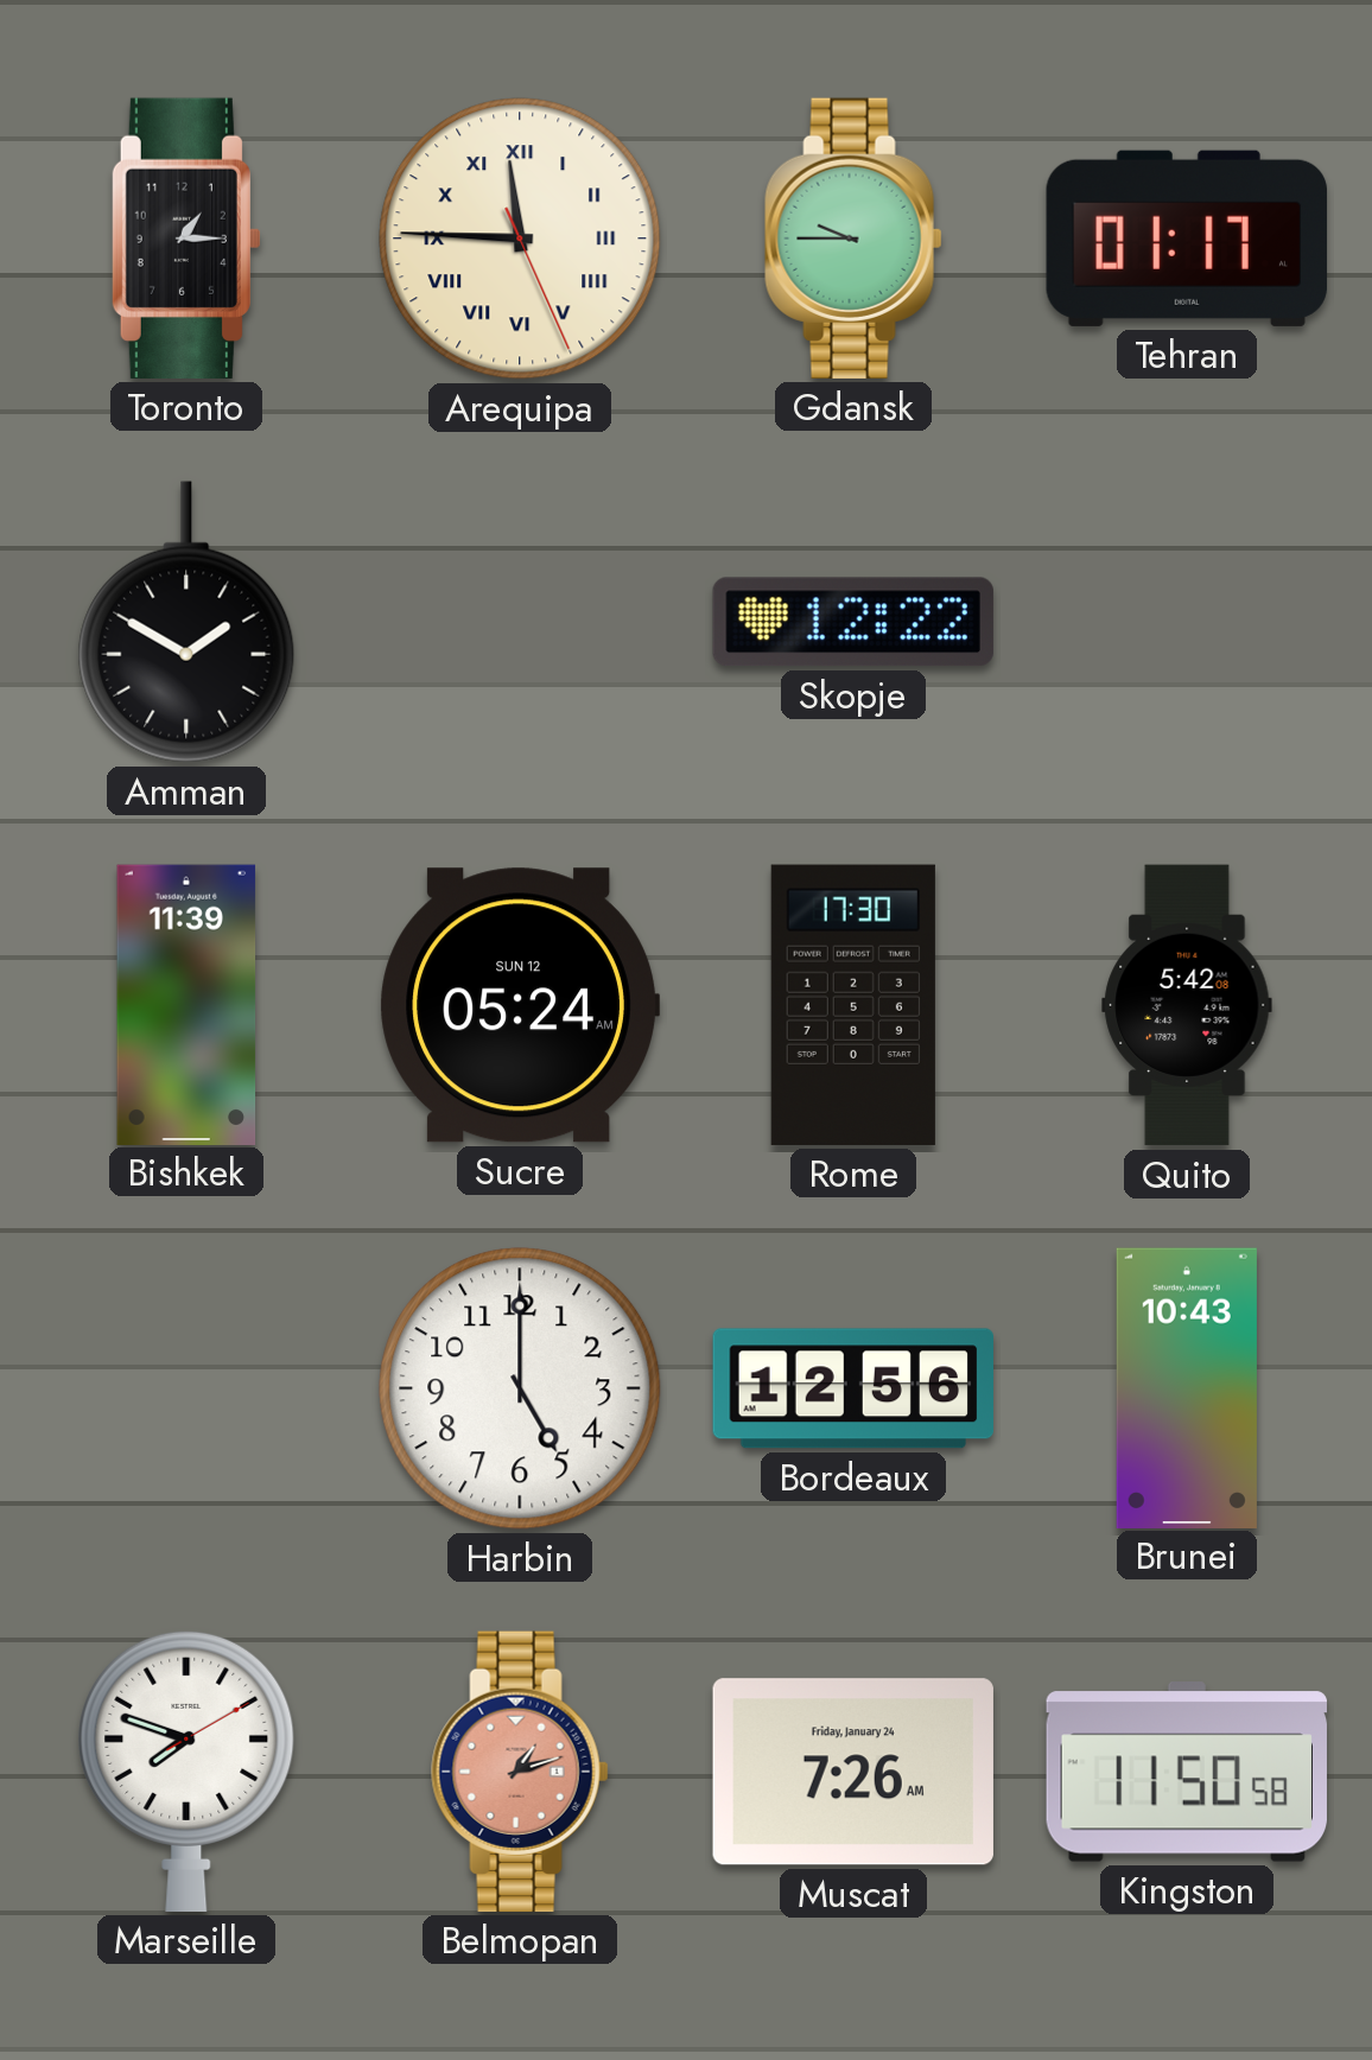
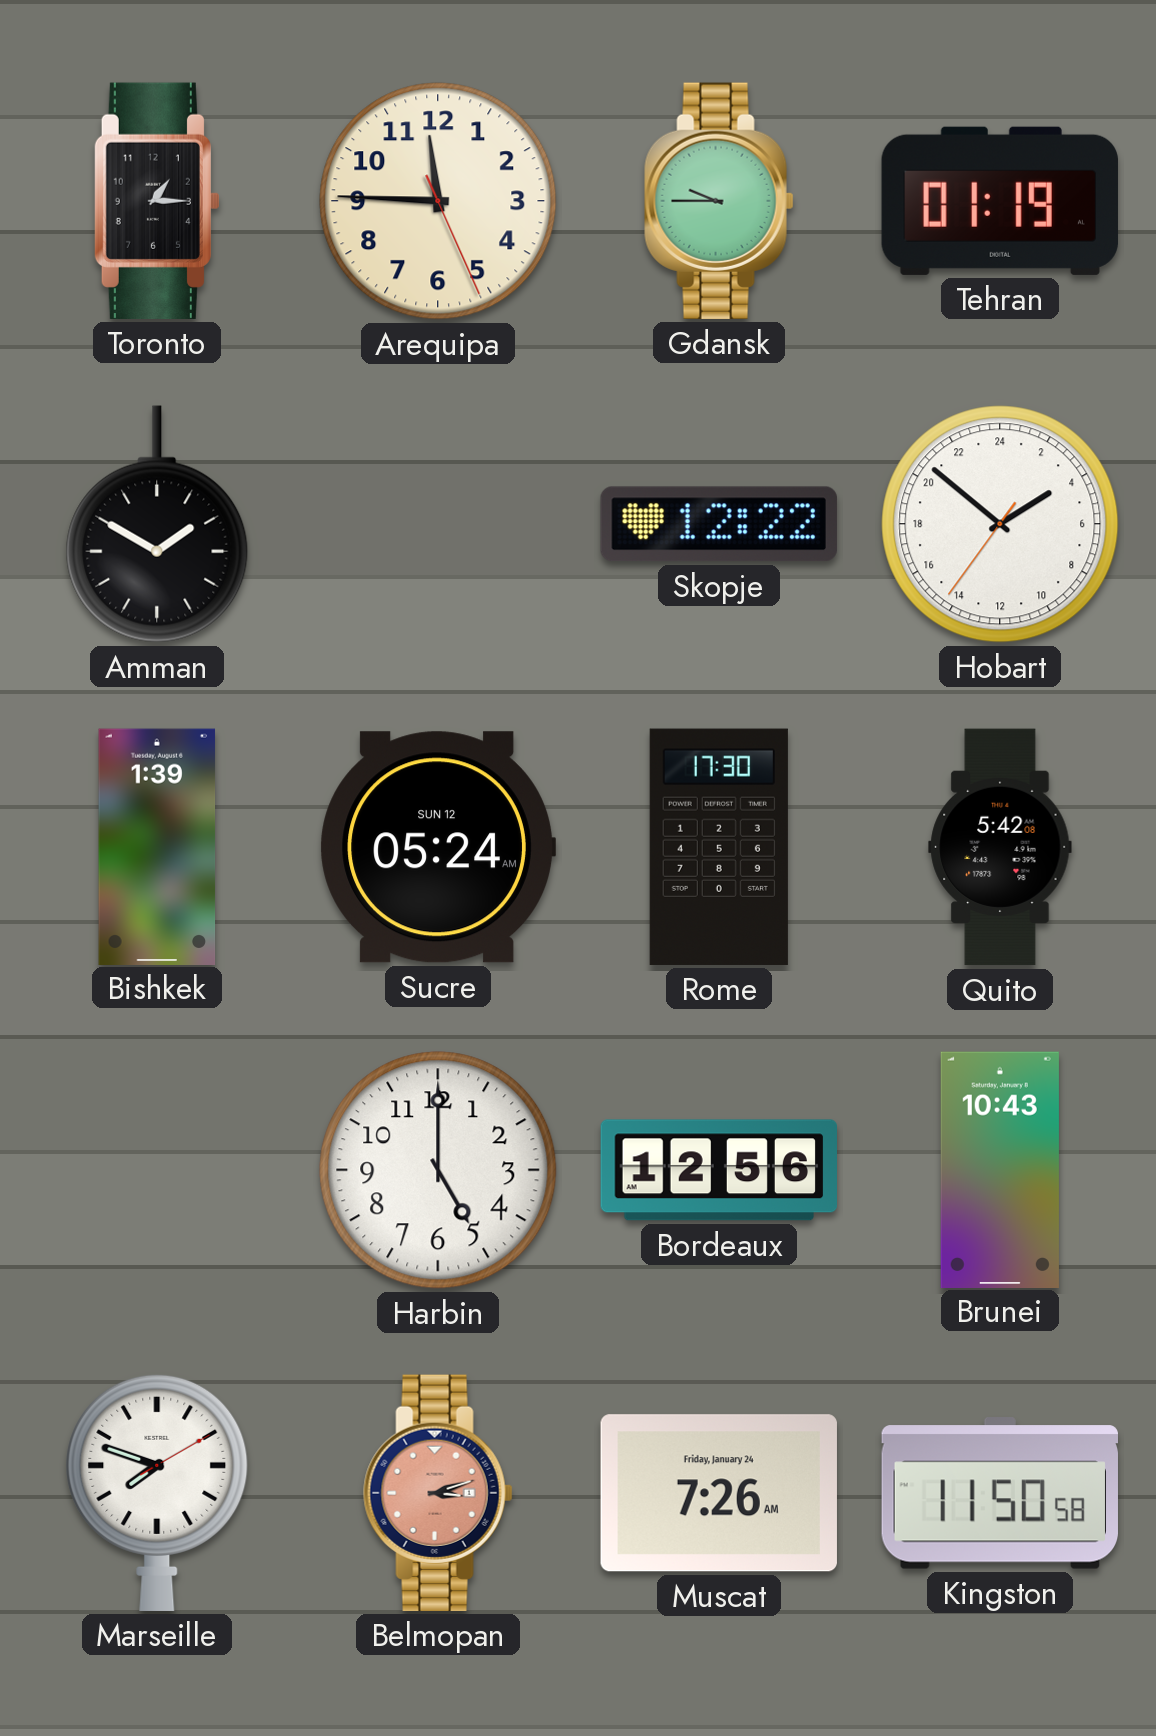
Arequipa numerals: Roman -> Arabic
Tehran: 01:17 -> 01:19
Hobart: none -> 3:51
Bishkek: 11:39 -> 1:39
Belmopan: 1:12 -> 3:12
